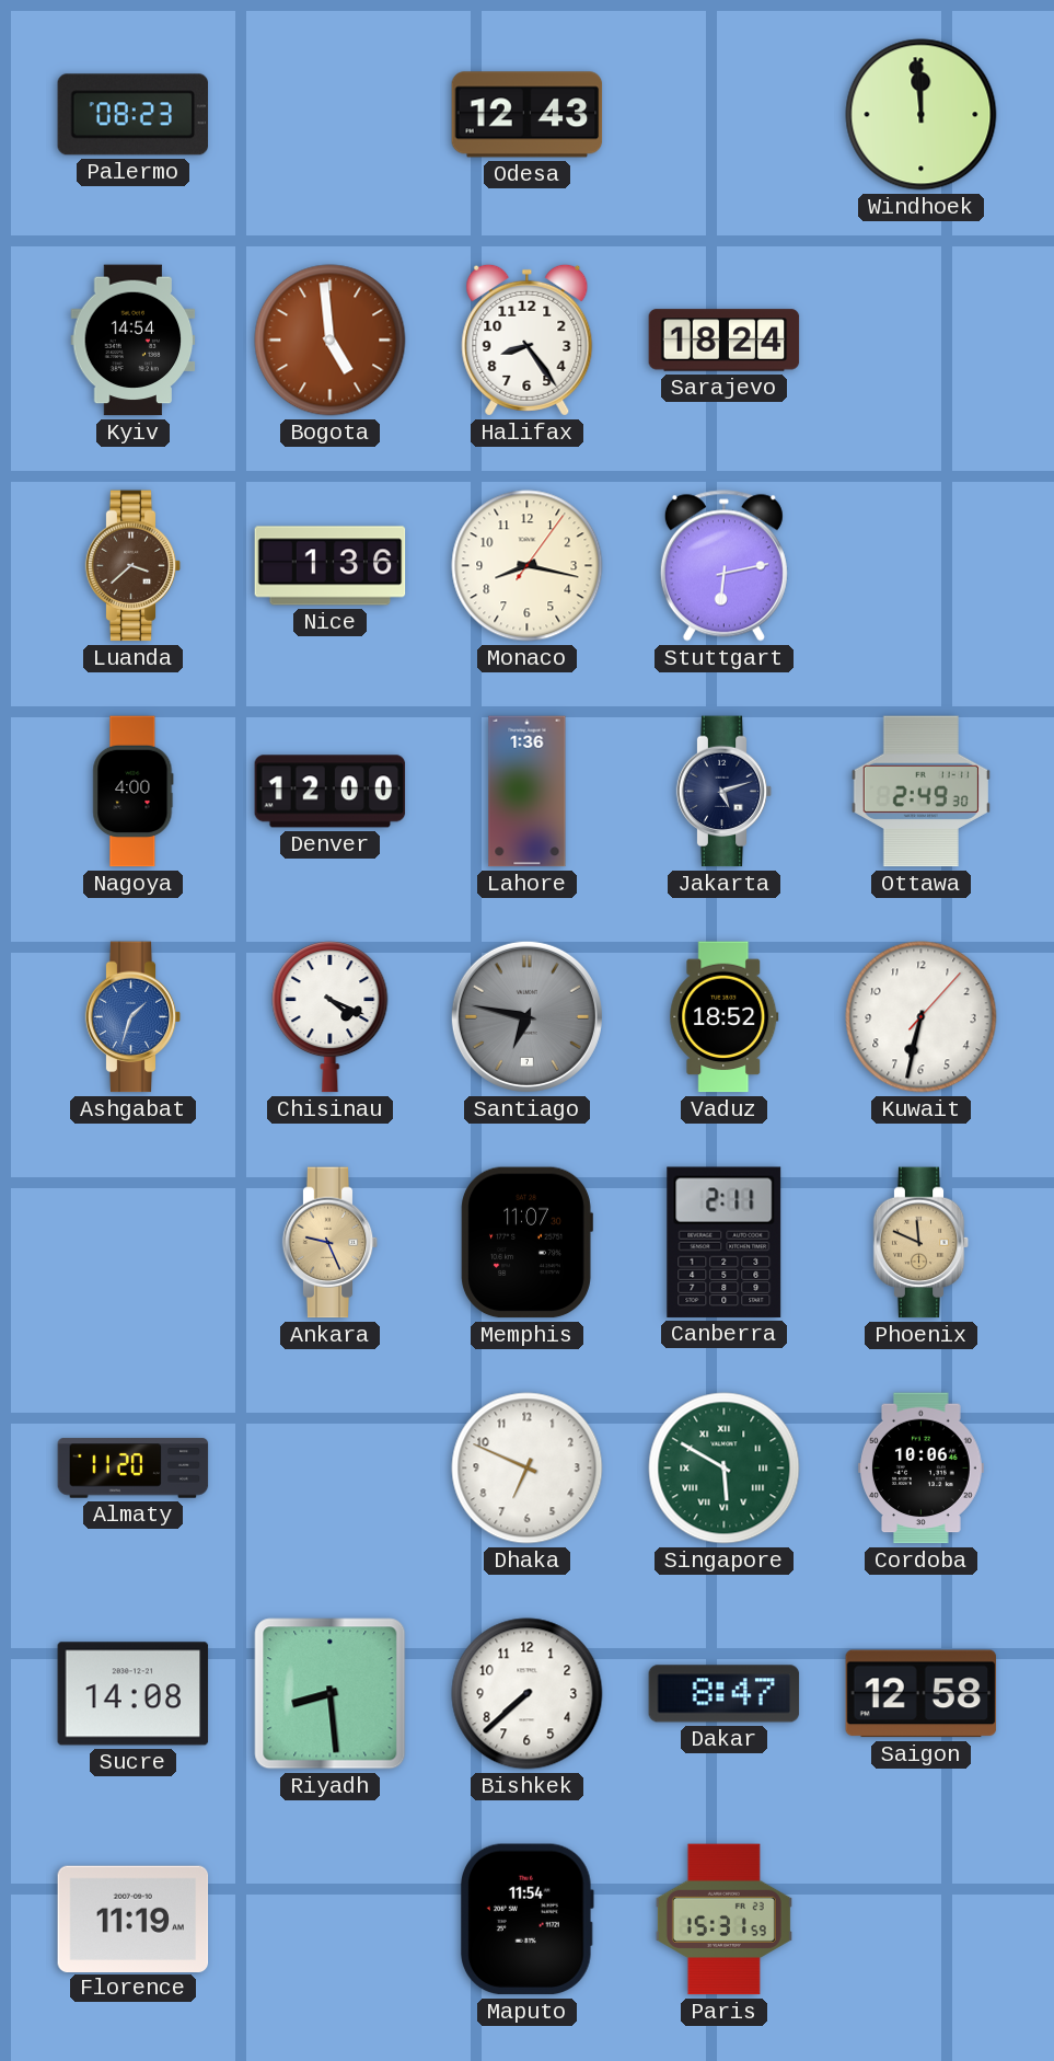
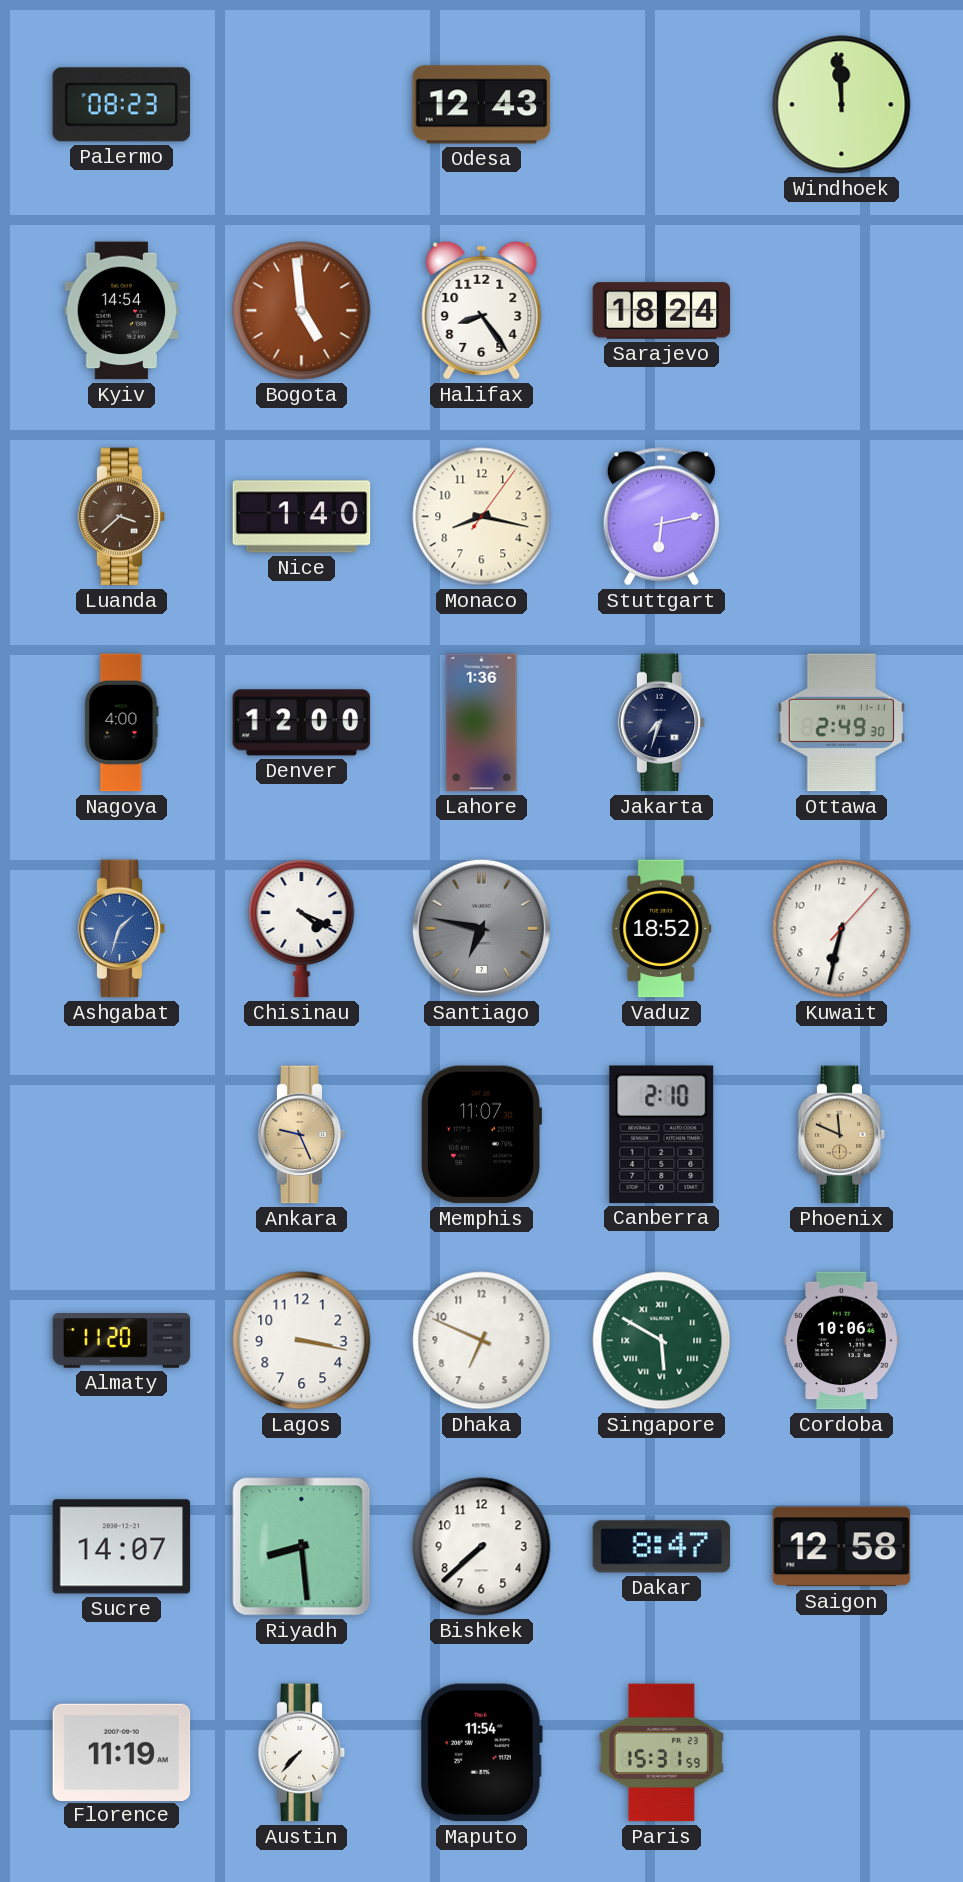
Nice: 1:36 -> 1:40
Jakarta: 5:12 -> 7:33
Canberra: 2:11 -> 2:10
Lagos: none -> 3:17
Sucre: 14:08 -> 14:07
Austin: none -> 7:37
